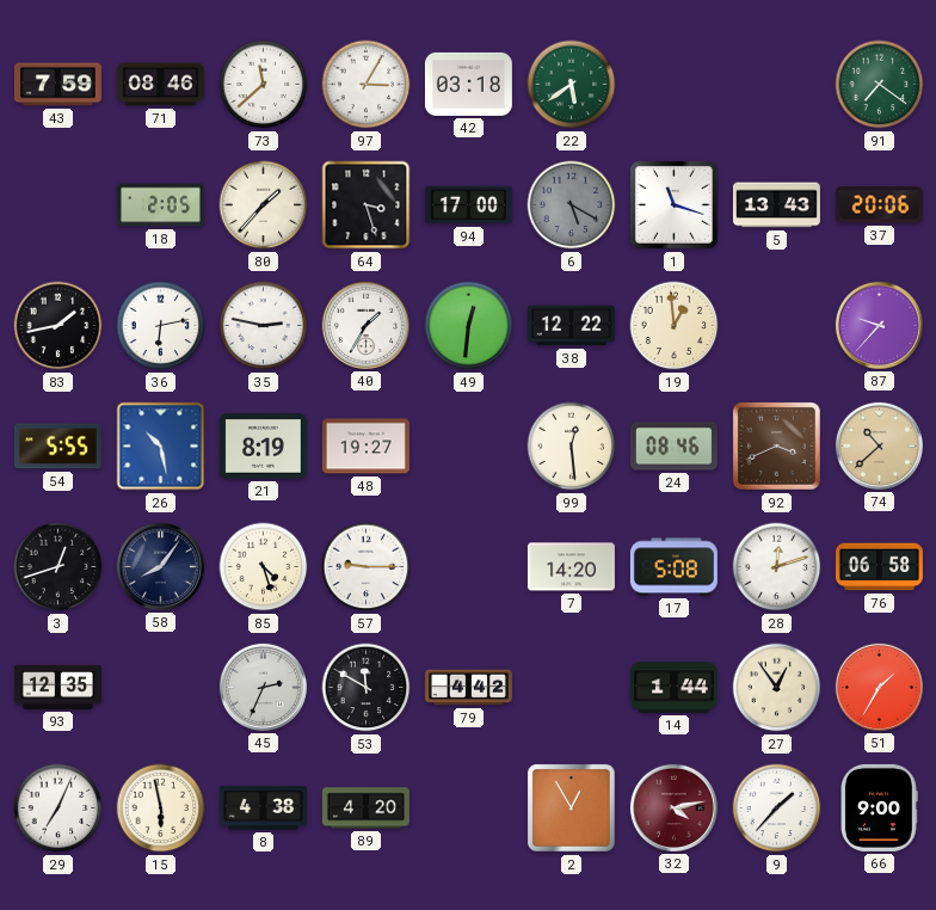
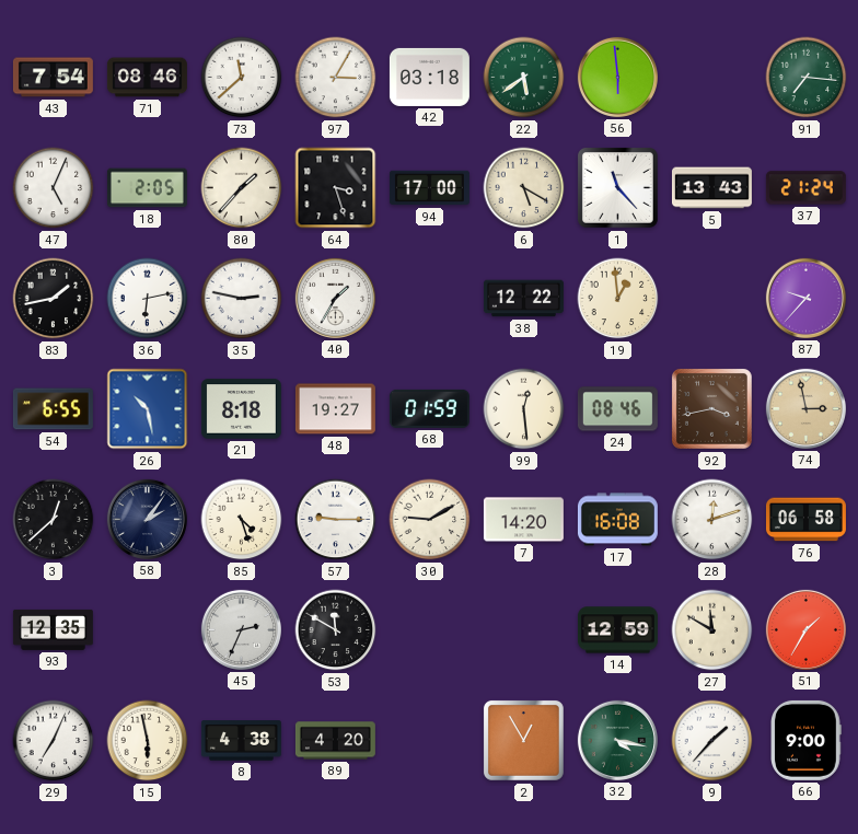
43: 7:59 -> 7:54
56: none -> 5:59
91: 7:21 -> 7:16
47: none -> 5:04
6 dial: grey -> cream
1: 11:18 -> 11:23
37: 20:06 -> 21:24
49: 12:31 -> none
54: 5:55 -> 6:55
21: 8:19 -> 8:18
68: none -> 01:59
92: 3:41 -> 3:43
74: 10:38 -> 2:58
3: 12:42 -> 12:38
58: 8:06 -> 2:06
30: none -> 9:10
17: 5:08 -> 16:08
79: 4:42 -> none
14: 1:44 -> 12:59
27: 12:54 -> 11:50
32: 4:13 -> 4:17
32 dial: burgundy -> green
